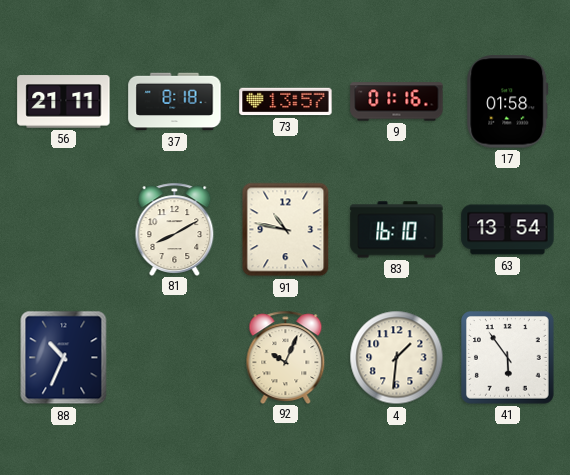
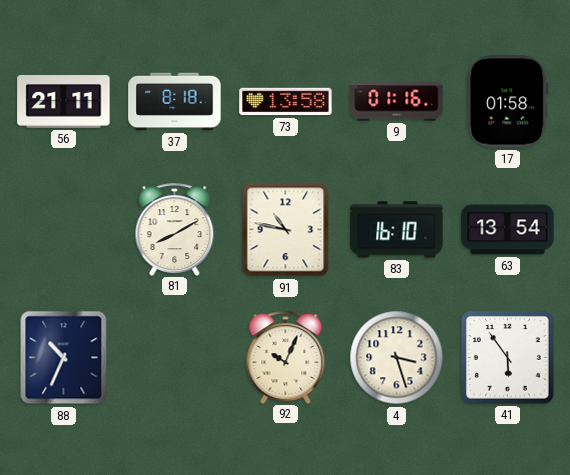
73: 13:57 -> 13:58
4: 1:31 -> 3:27
